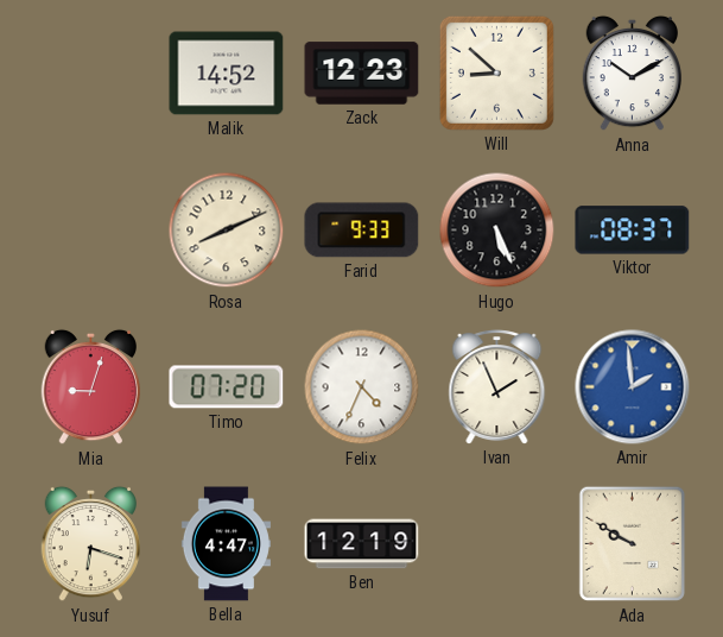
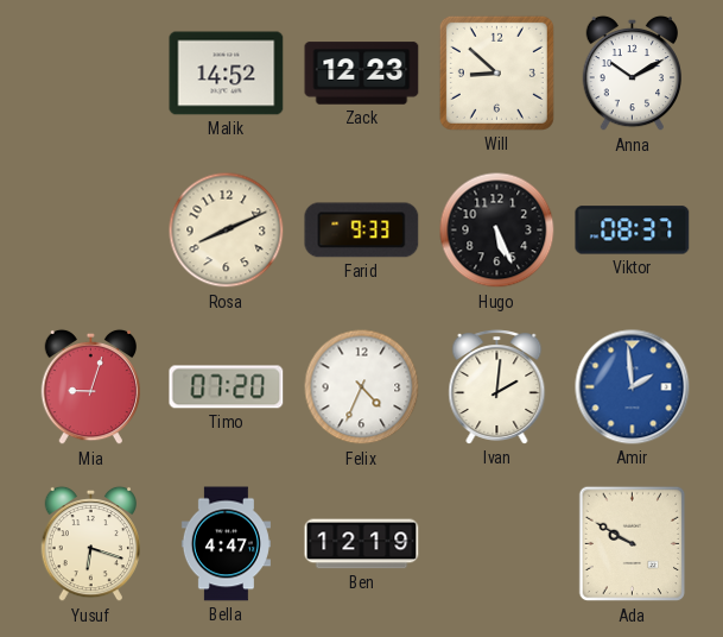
Ivan: 1:56 -> 2:01
